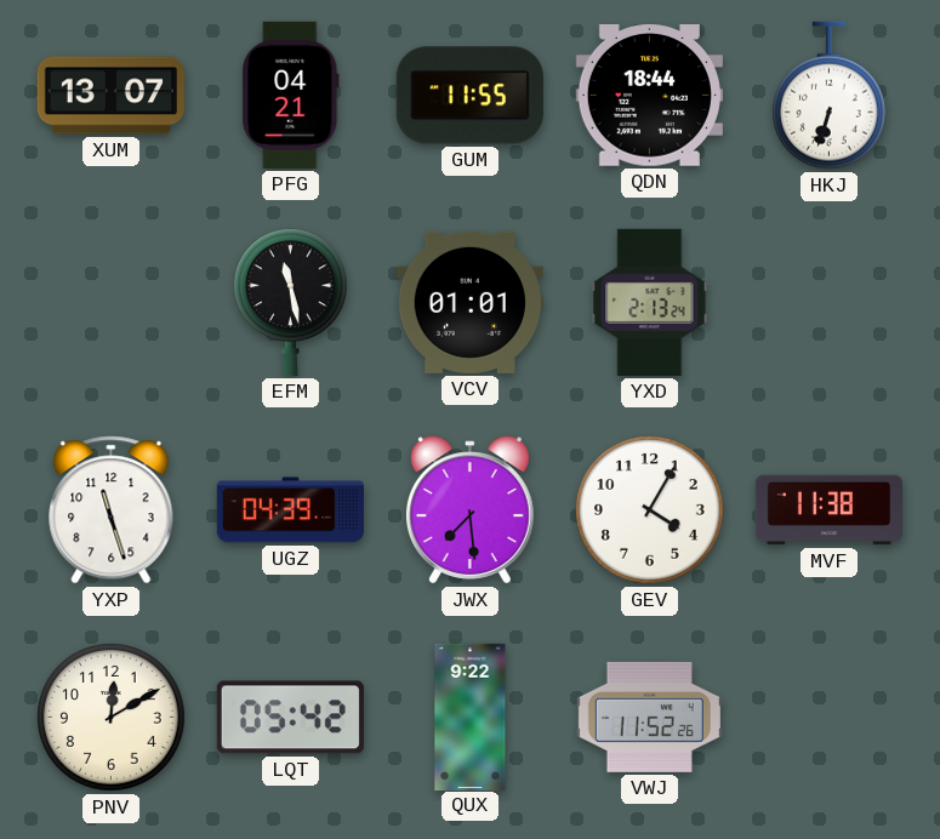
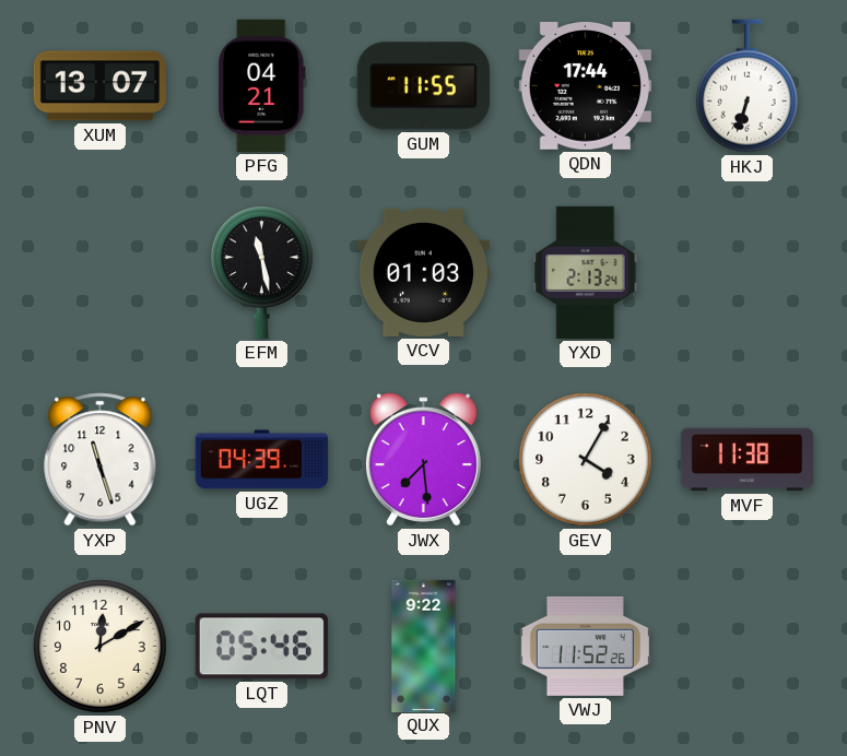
QDN: 18:44 -> 17:44
VCV: 01:01 -> 01:03
LQT: 05:42 -> 05:46
